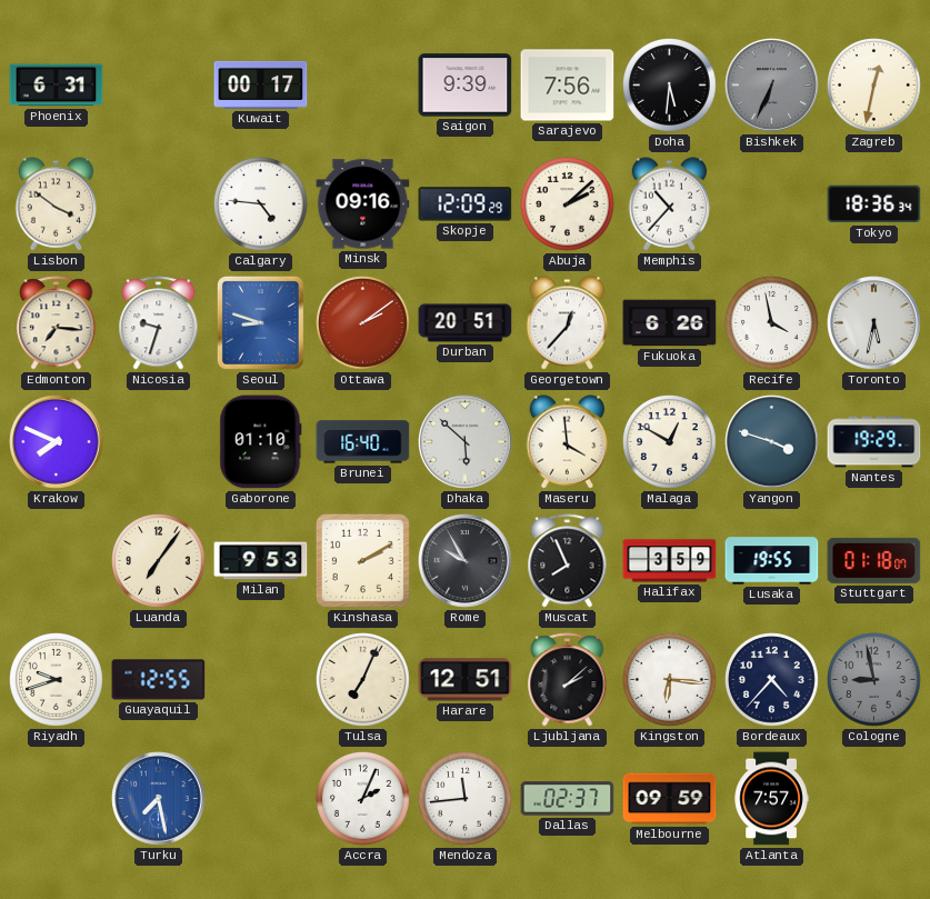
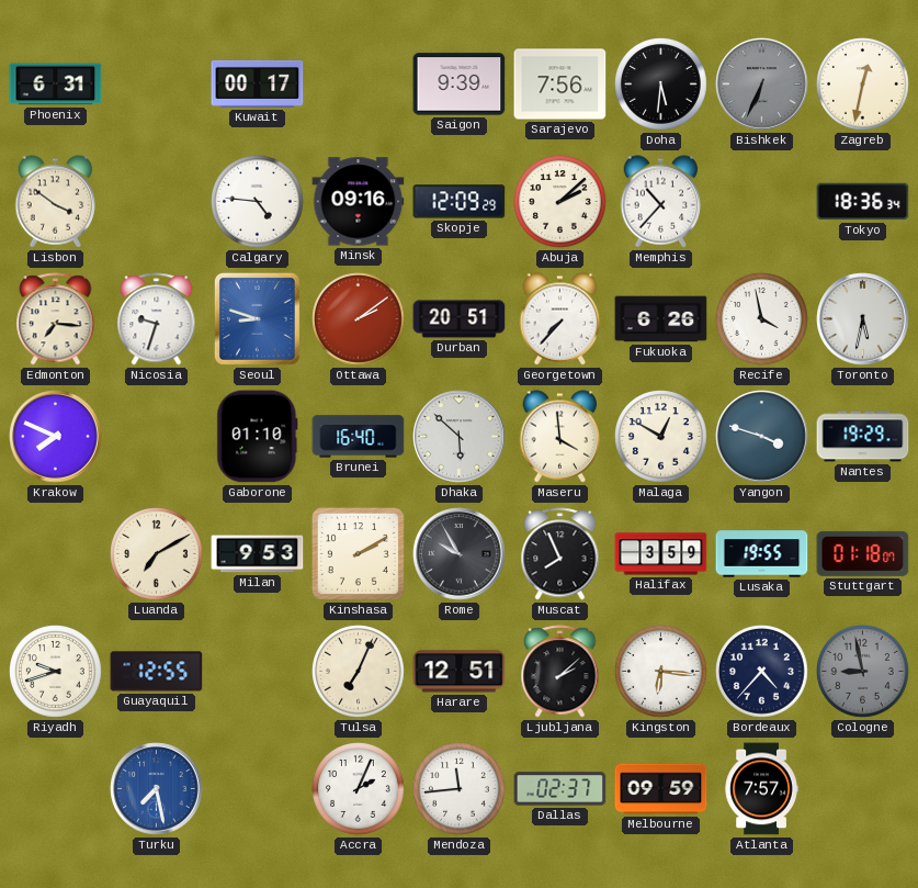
Georgetown: 12:37 -> 7:37
Luanda: 7:06 -> 7:10
